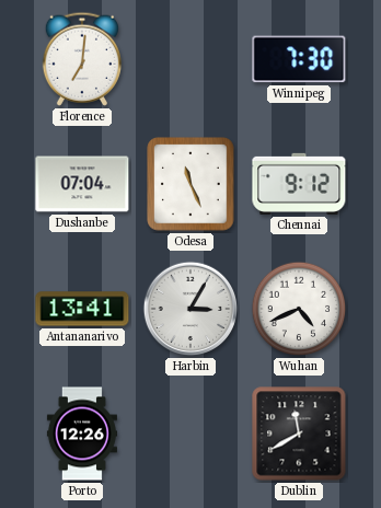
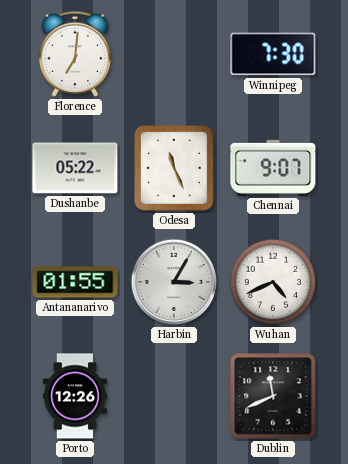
Dushanbe: 07:04 -> 05:22
Chennai: 9:12 -> 9:07
Antananarivo: 13:41 -> 01:55
Dublin: 11:40 -> 11:41
